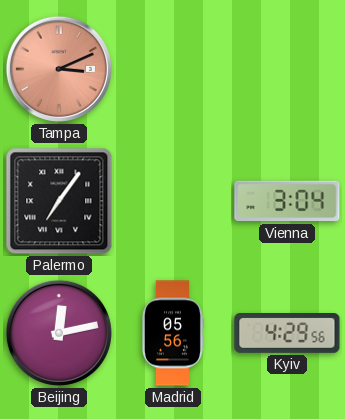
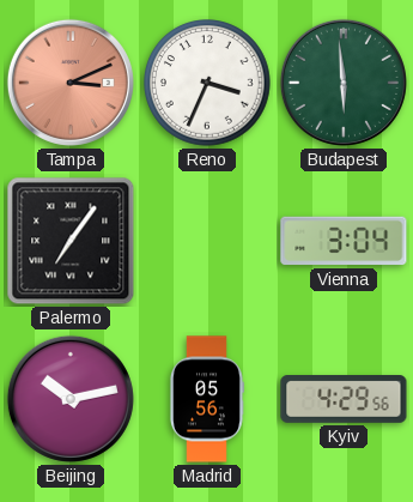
Reno: none -> 3:34
Budapest: none -> 5:59
Beijing: 12:13 -> 10:13
